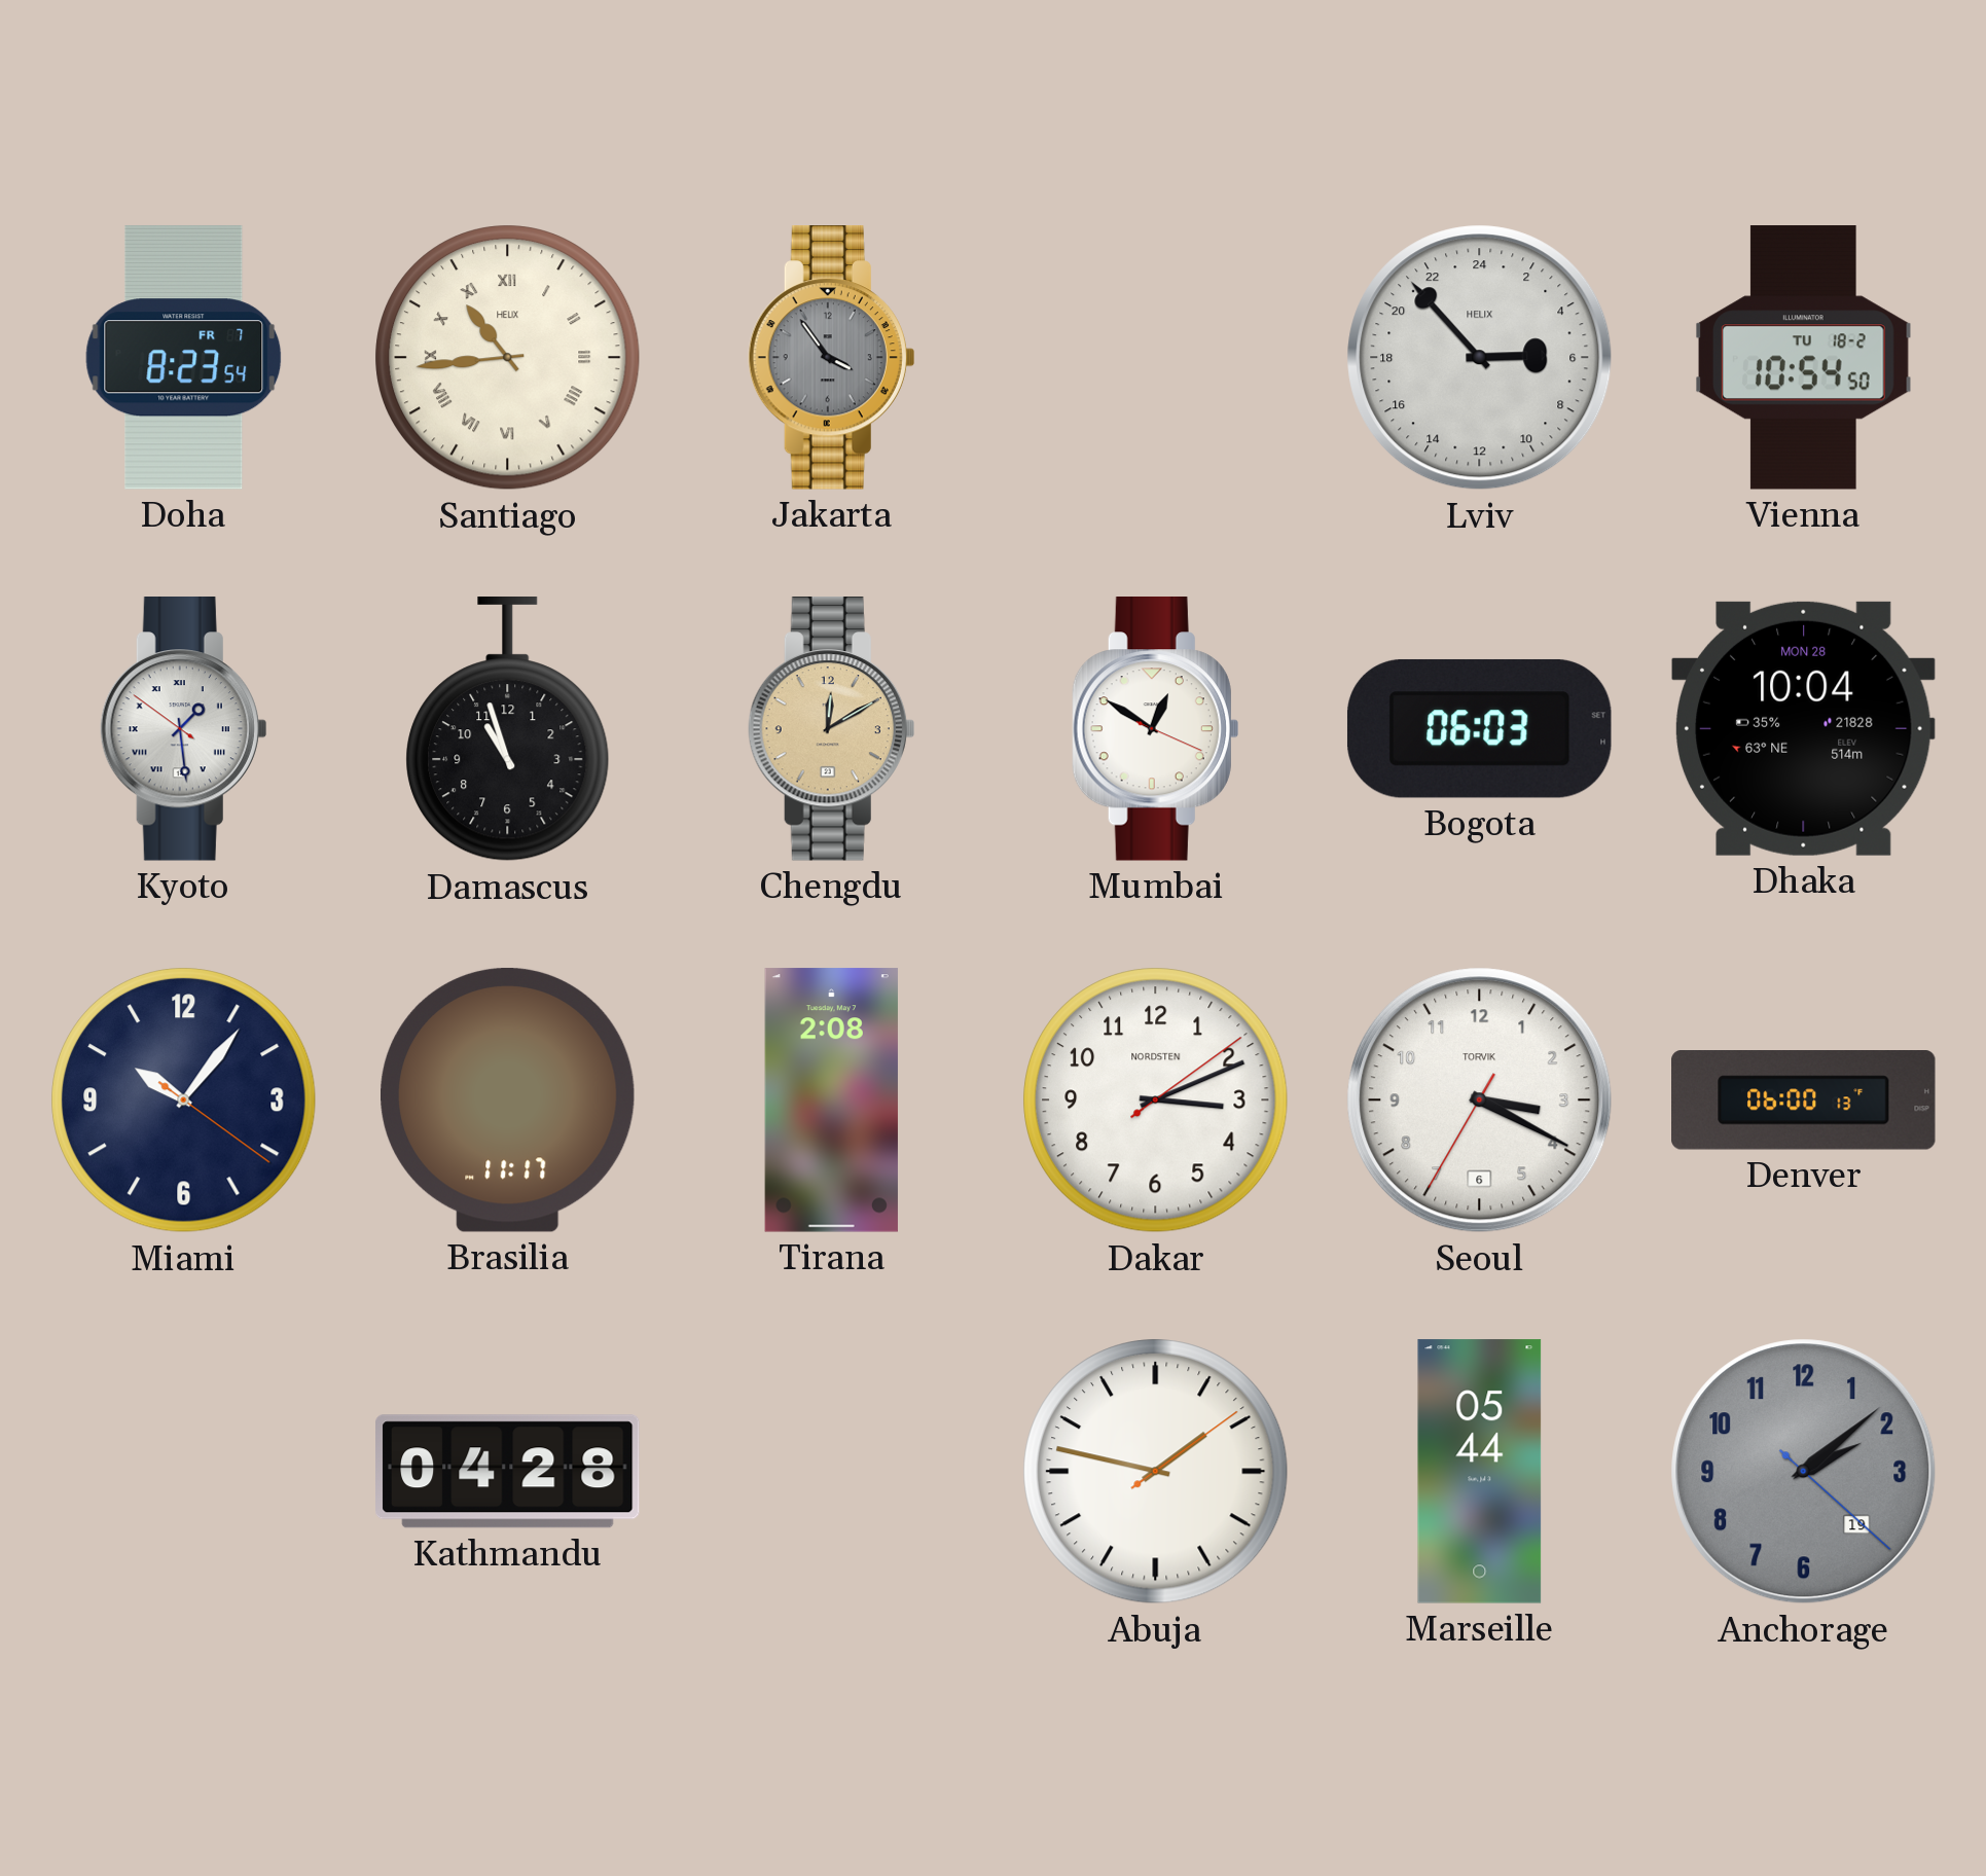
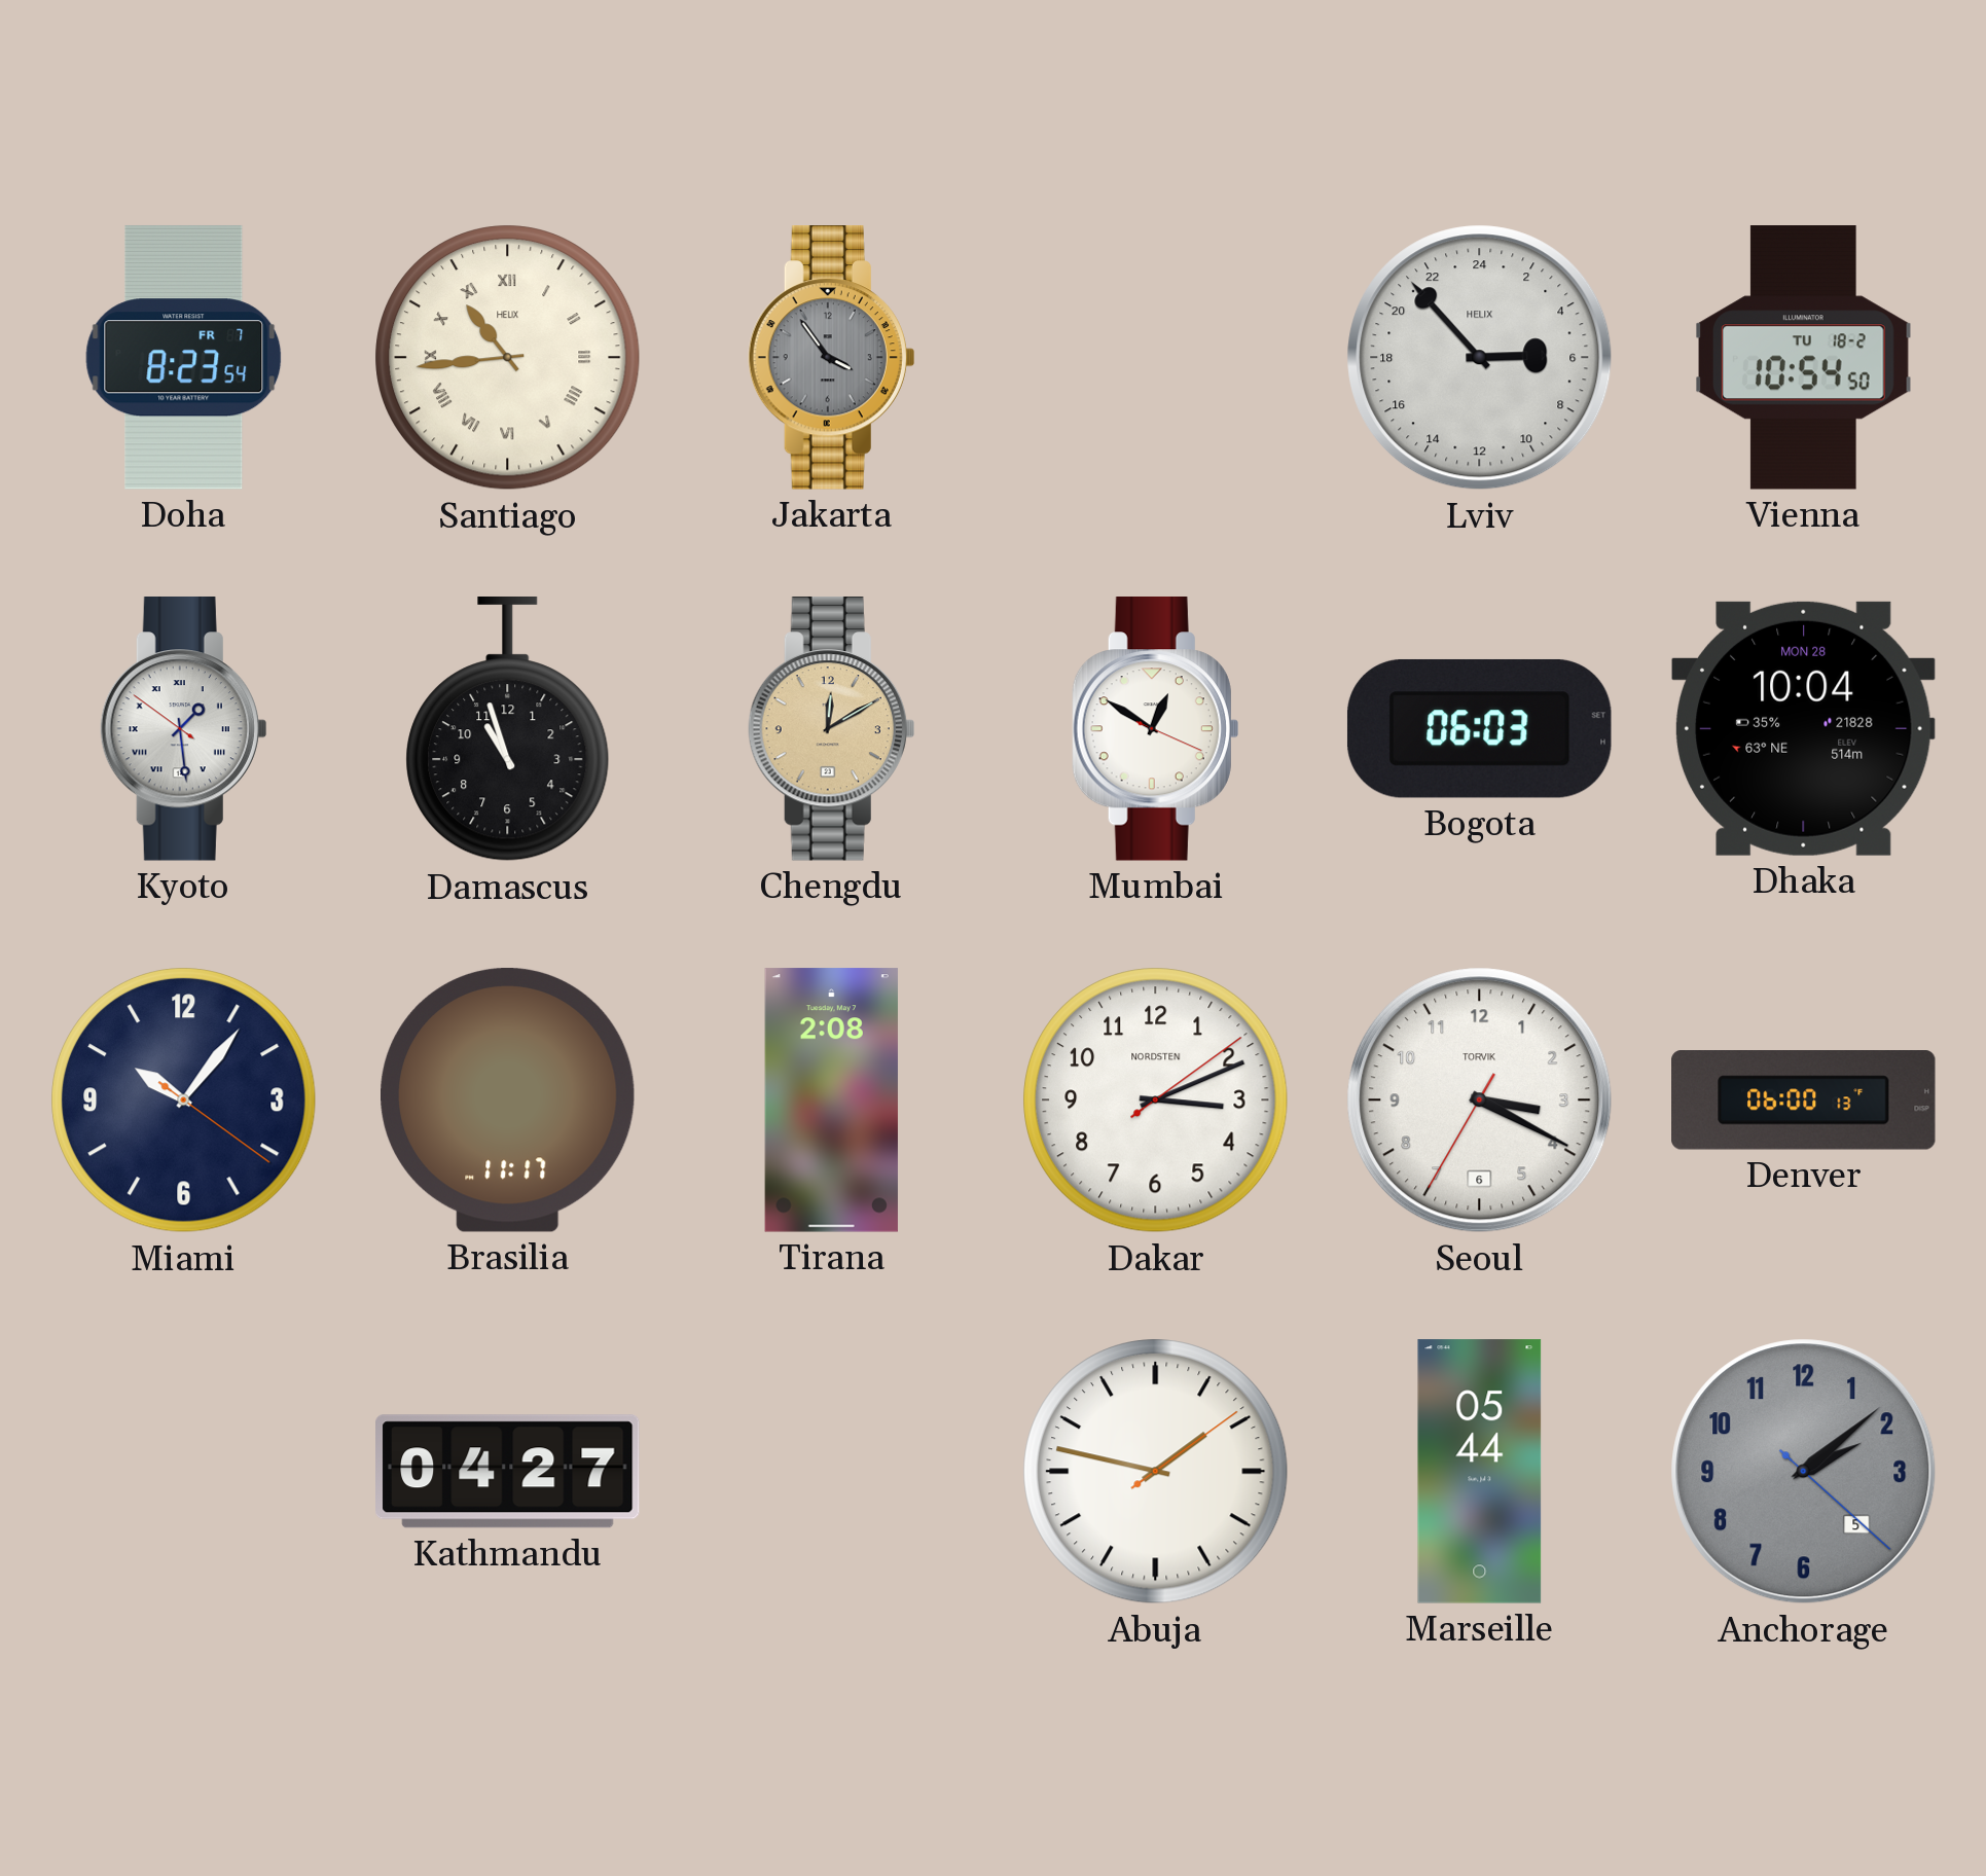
Kathmandu: 04:28 -> 04:27
Anchorage date: 19 -> 5
